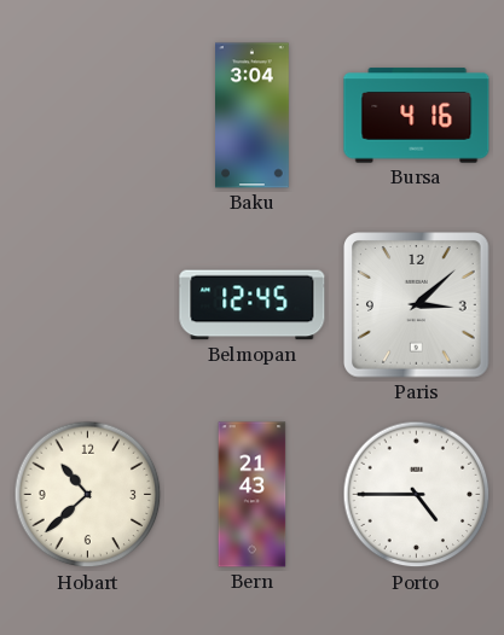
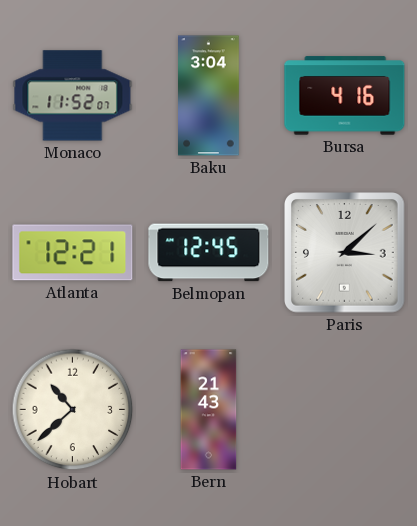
Monaco: none -> 11:52
Atlanta: none -> 12:21
Porto: 4:45 -> none
